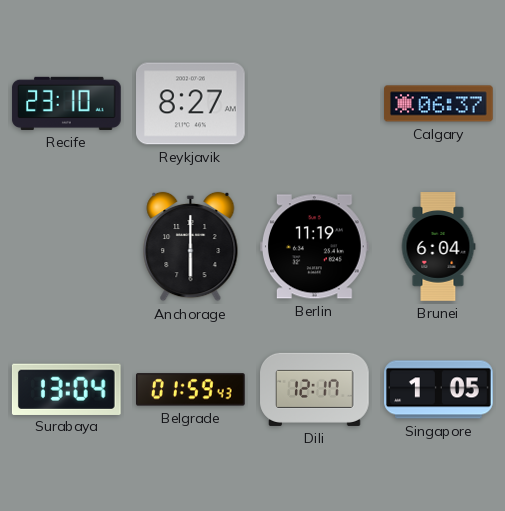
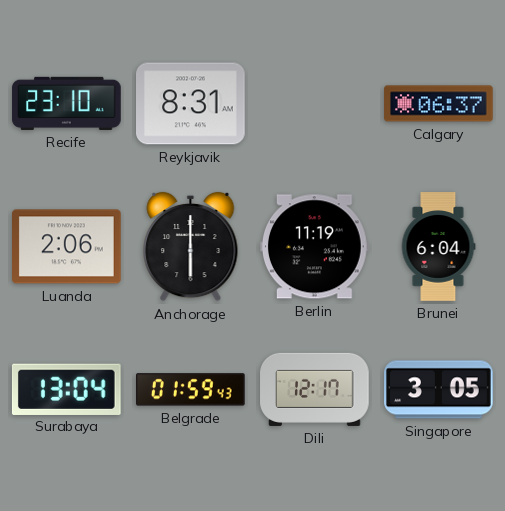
Reykjavik: 8:27 -> 8:31
Luanda: none -> 2:06
Singapore: 1:05 -> 3:05
